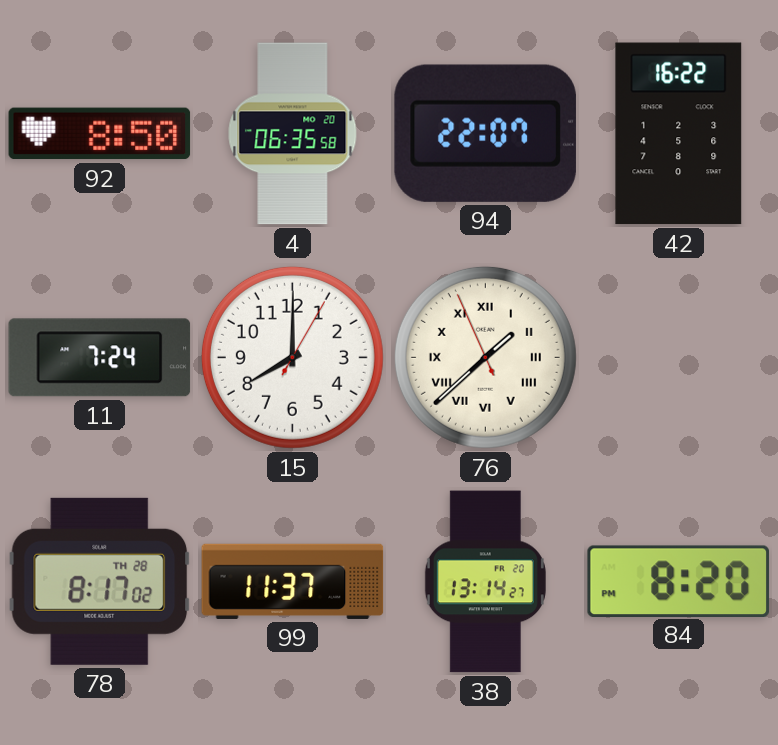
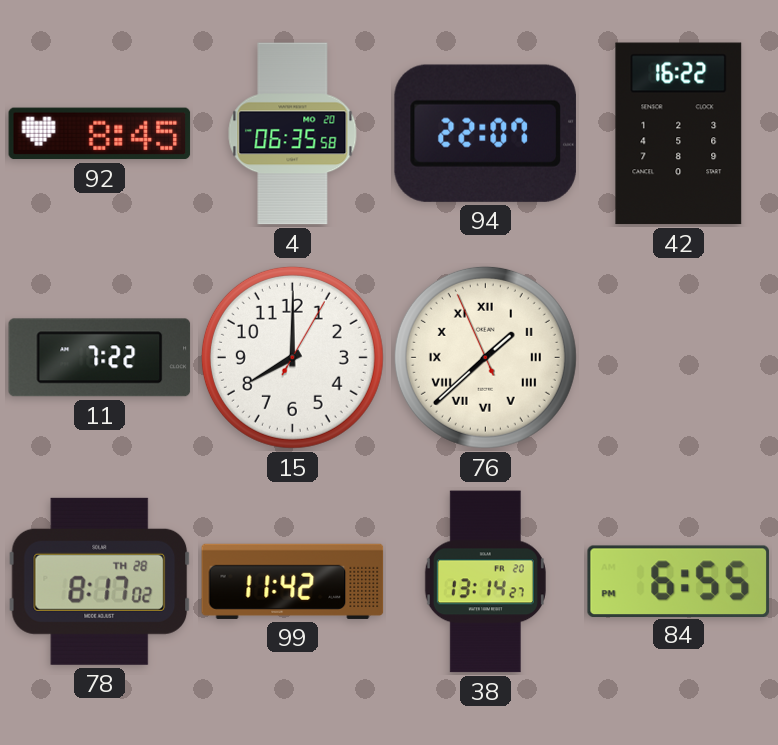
92: 8:50 -> 8:45
11: 7:24 -> 7:22
99: 11:37 -> 11:42
84: 8:20 -> 6:55
